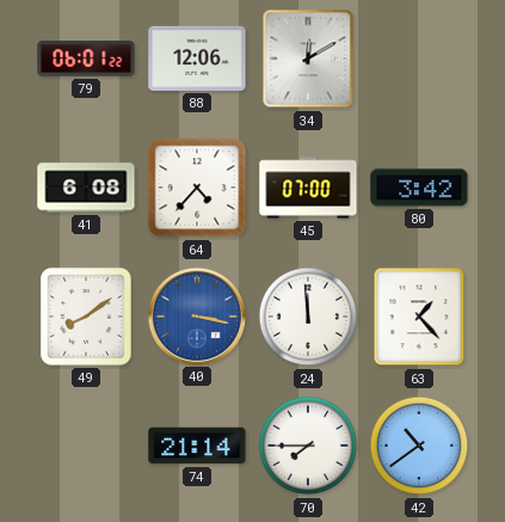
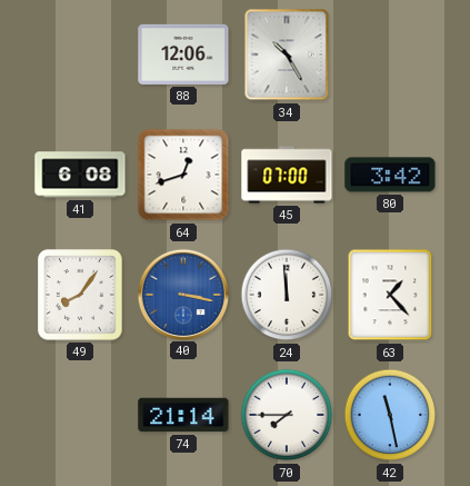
79: 06:01 -> none
34: 12:10 -> 10:25
64: 4:37 -> 12:42
49: 8:09 -> 8:06
42: 10:39 -> 11:28
